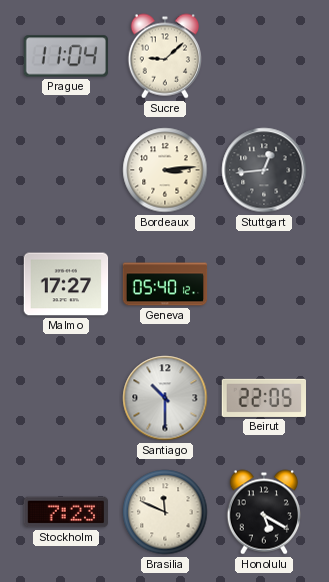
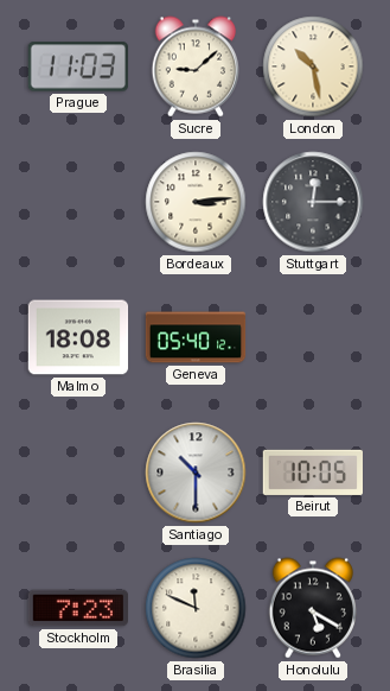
Prague: 11:04 -> 11:03
London: none -> 10:28
Stuttgart: 12:44 -> 12:15
Malmo: 17:27 -> 18:08
Beirut: 22:05 -> 10:05
